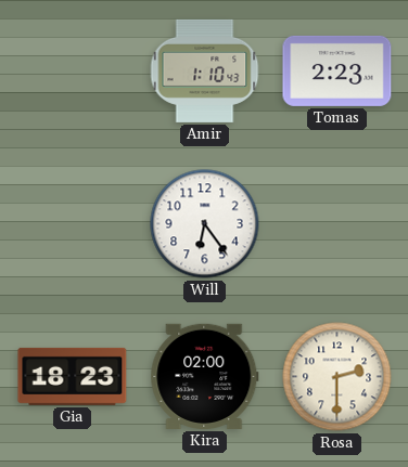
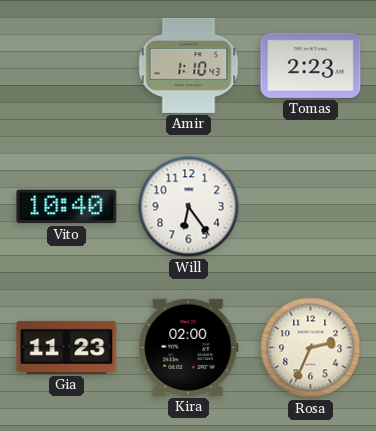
Vito: none -> 10:40
Gia: 18:23 -> 11:23
Rosa: 2:30 -> 2:34
